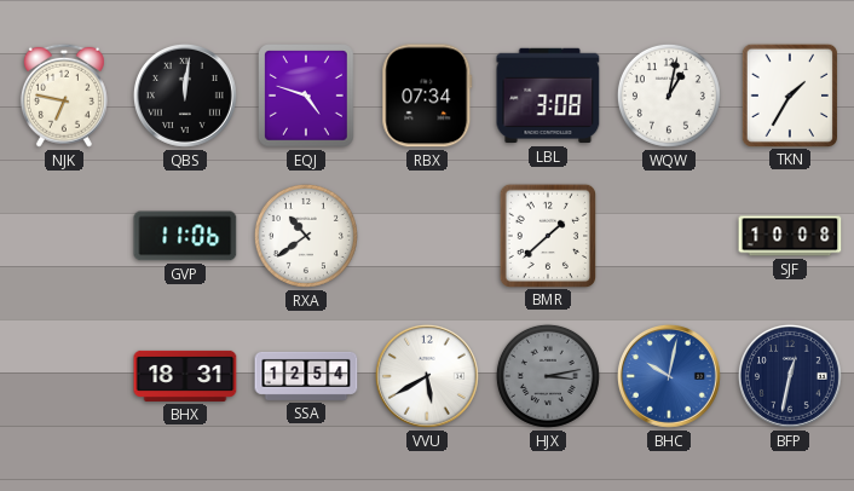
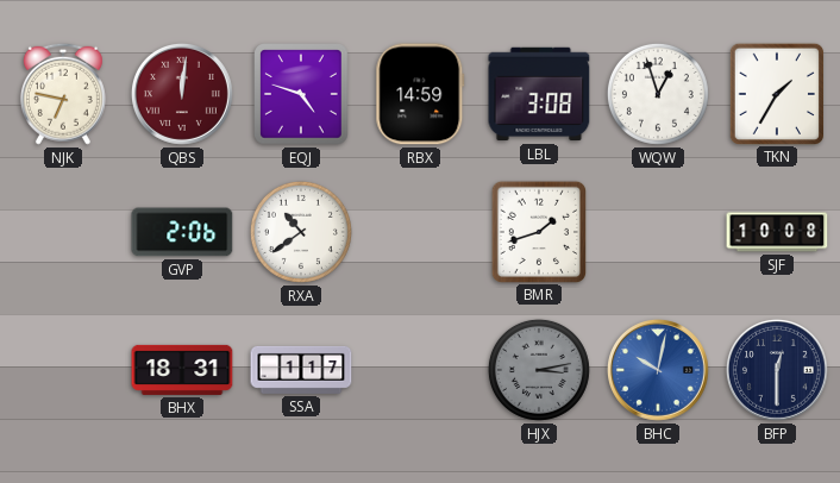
QBS dial: black -> burgundy
RBX: 07:34 -> 14:59
WQW: 1:02 -> 12:57
GVP: 11:06 -> 2:06
BMR: 1:38 -> 1:42
SSA: 12:54 -> 1:17
VVU: 5:40 -> none
BFP: 12:32 -> 12:30
